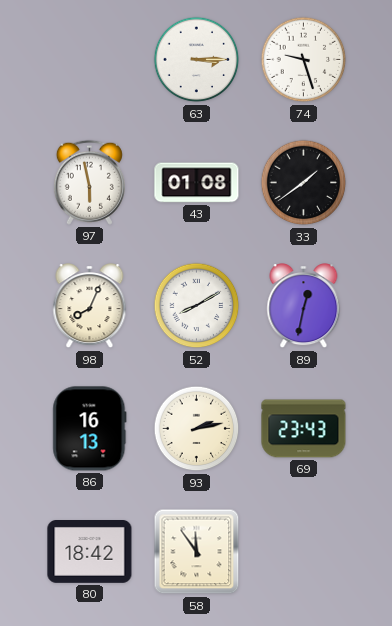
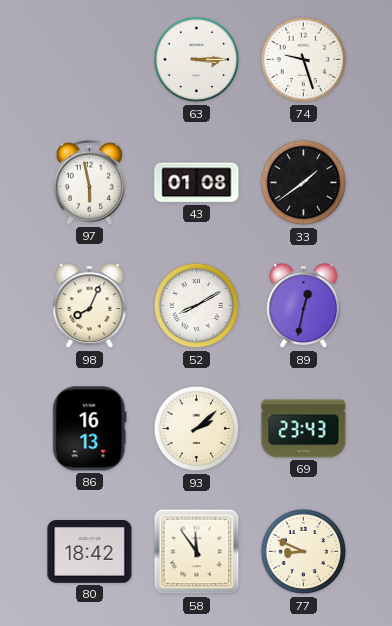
93: 2:13 -> 2:08
77: none -> 8:49
